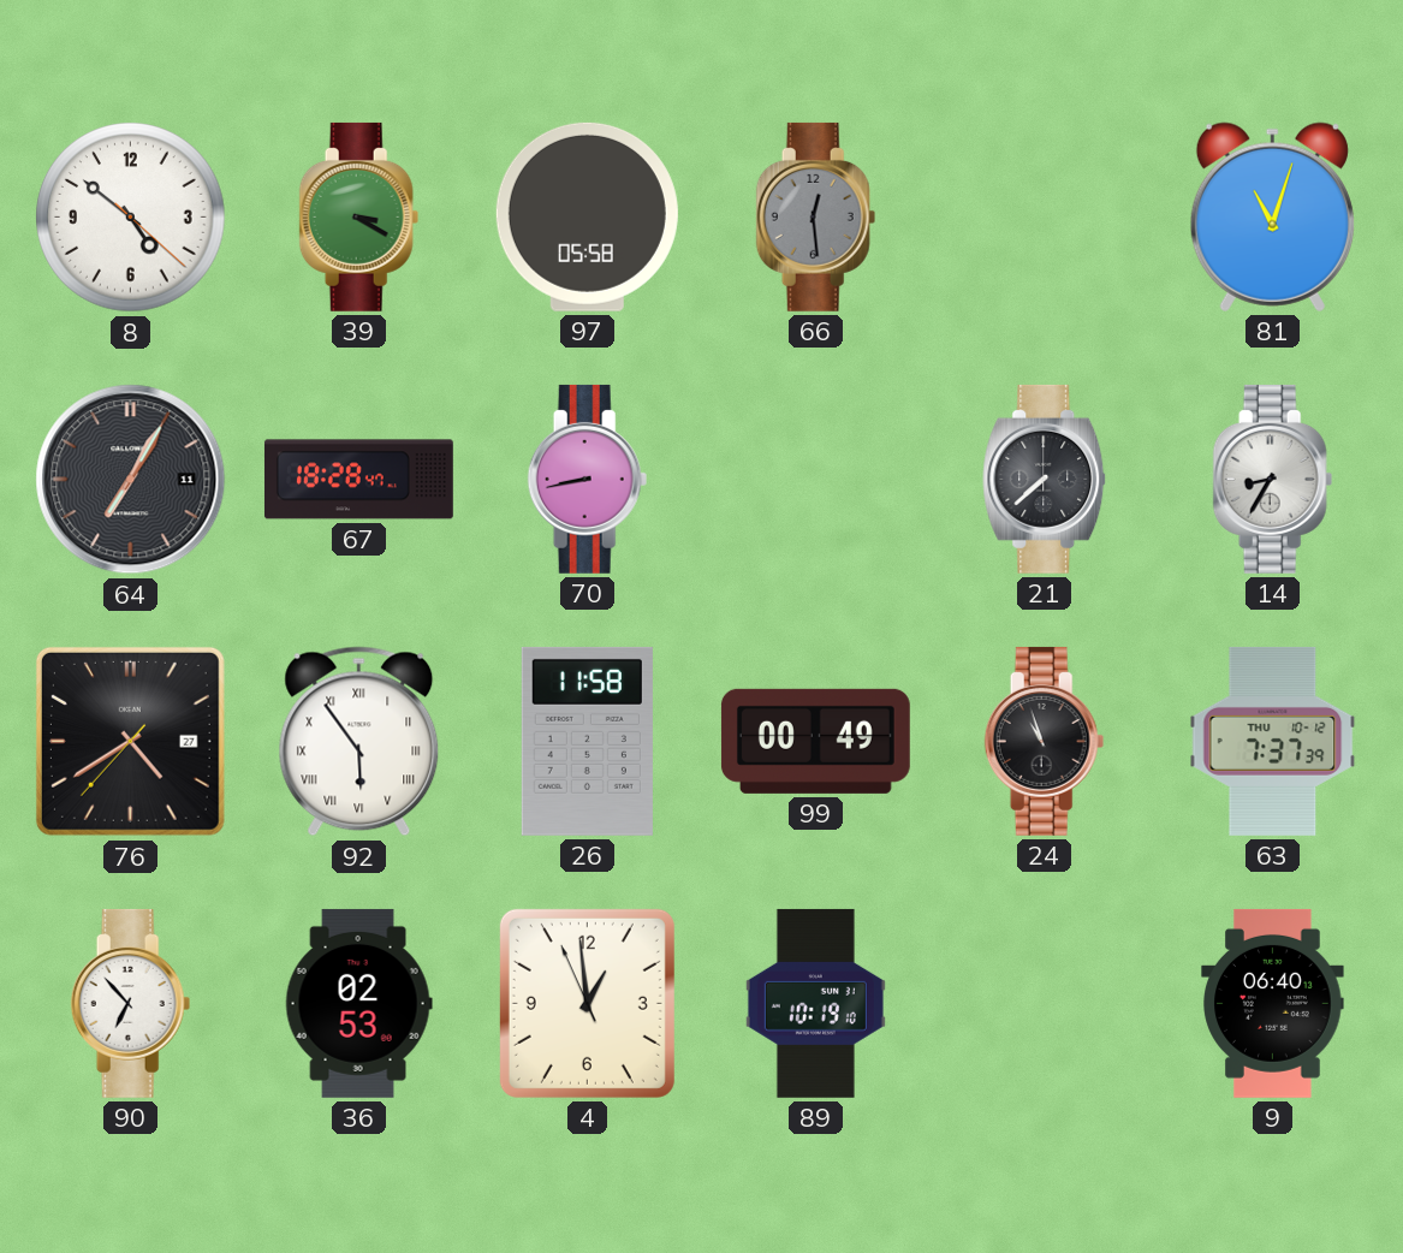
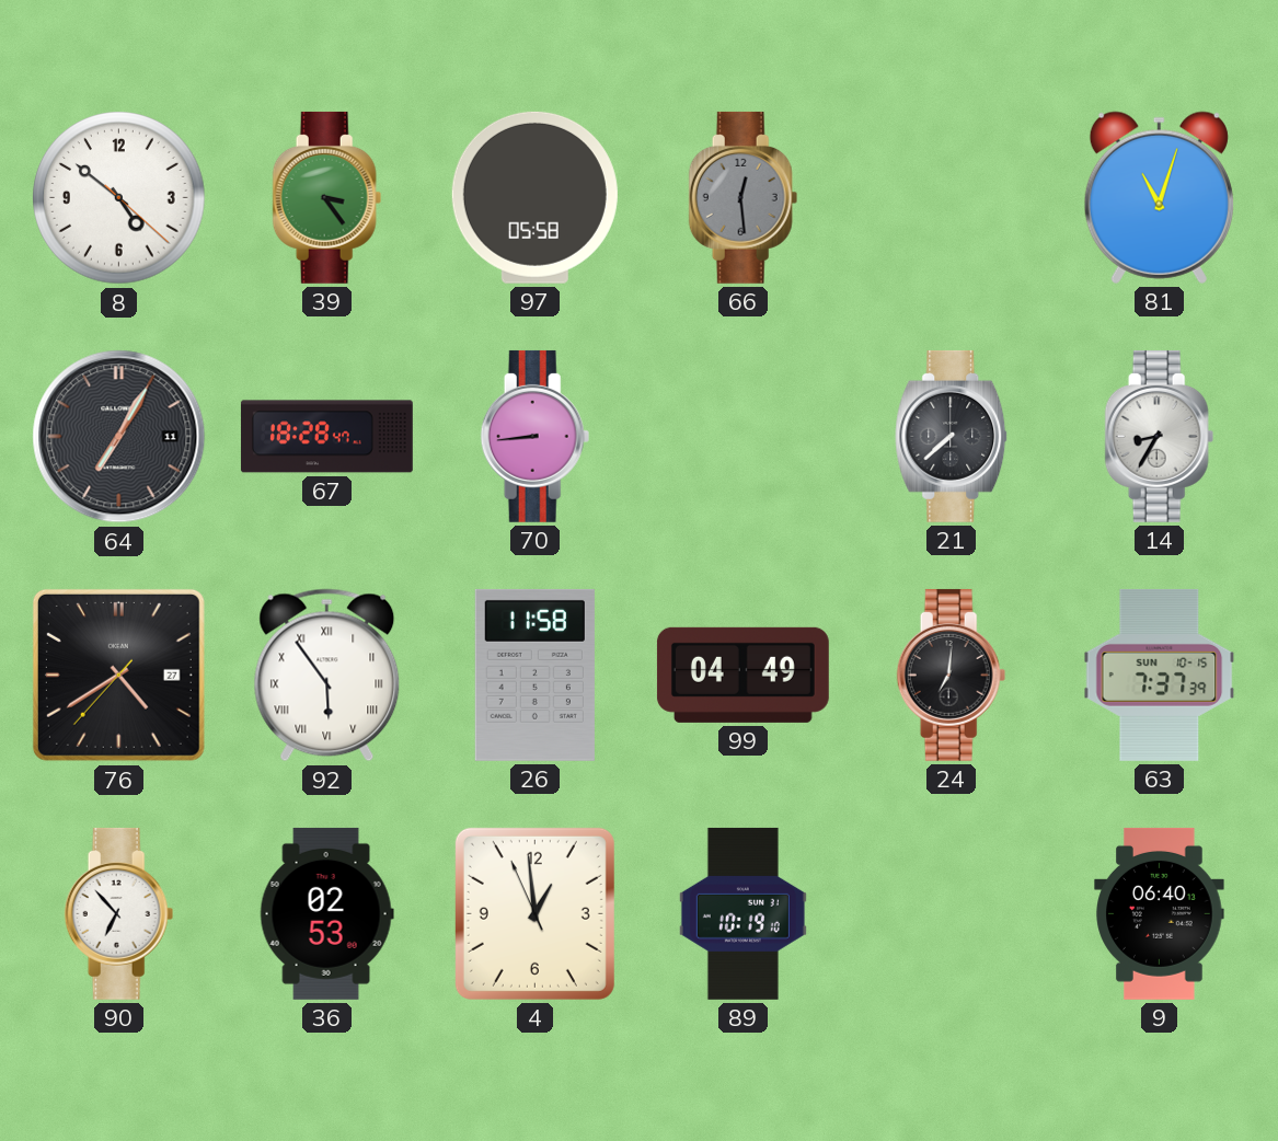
39: 3:20 -> 3:24
70: 8:43 -> 8:44
99: 00:49 -> 04:49
24: 10:57 -> 7:01
63 date: THU 10-12 -> SUN 10-15
